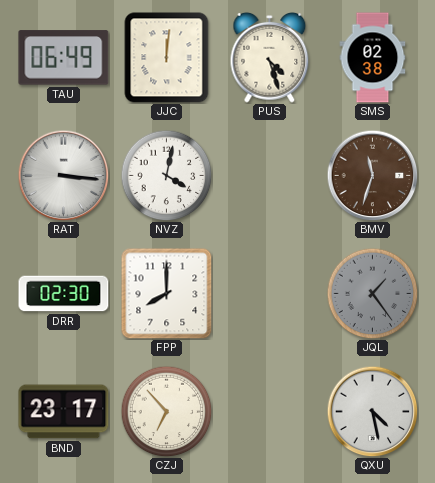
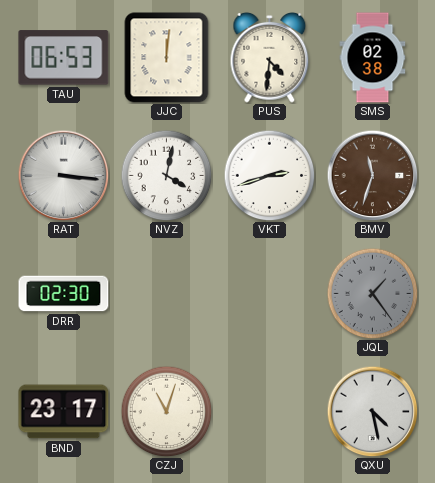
TAU: 06:49 -> 06:53
PUS: 4:27 -> 4:31
VKT: none -> 2:42
FPP: 8:00 -> none
CZJ: 6:53 -> 11:03
